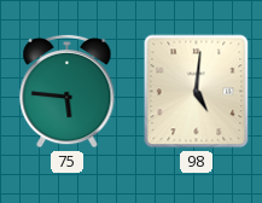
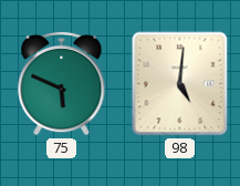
75: 5:46 -> 5:49
